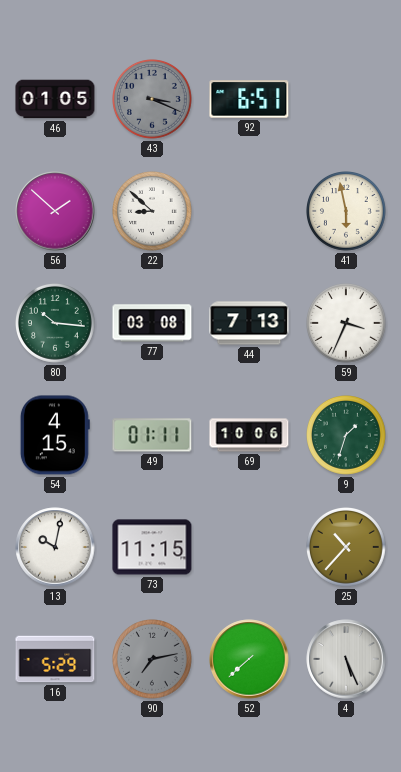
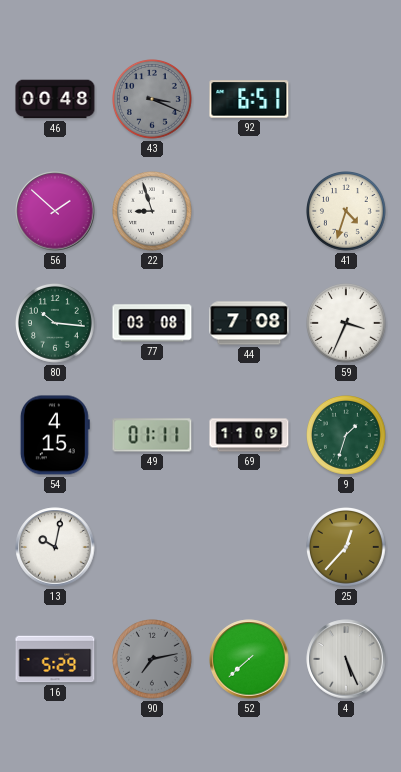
46: 01:05 -> 00:48
22: 8:52 -> 8:57
41: 5:58 -> 4:33
44: 7:13 -> 7:08
69: 10:06 -> 11:09
73: 11:15 -> none
25: 10:37 -> 12:37
